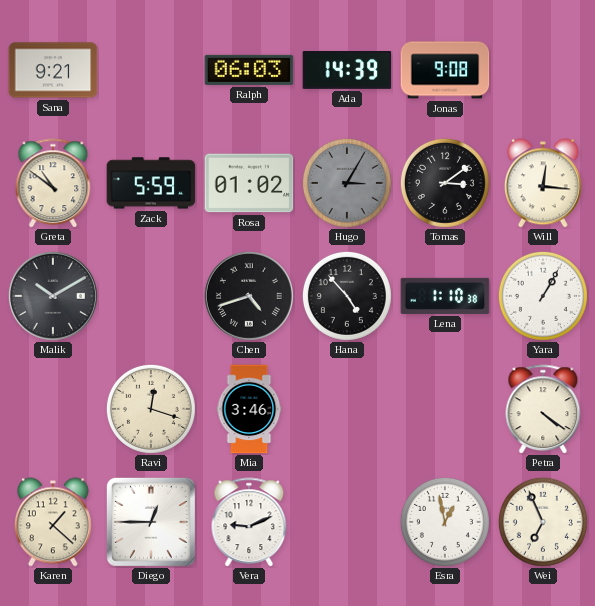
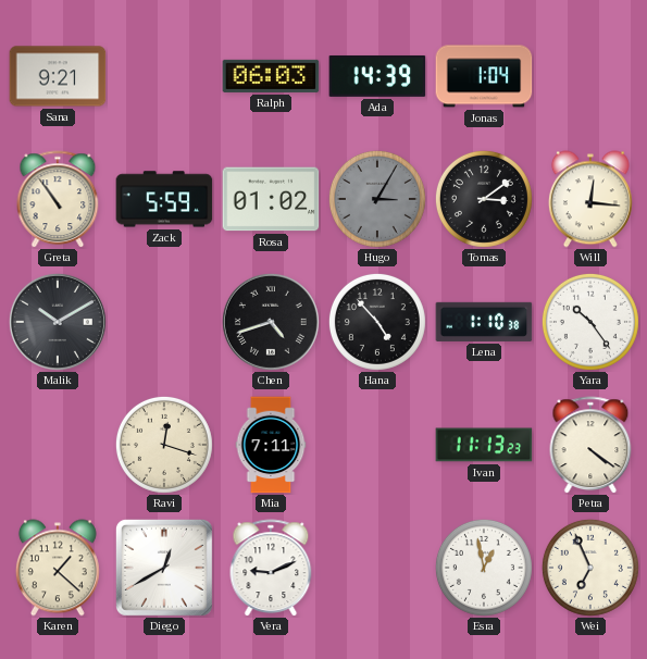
Jonas: 9:08 -> 1:04
Greta: 10:51 -> 10:54
Yara: 1:05 -> 10:24
Mia: 3:46 -> 7:11
Ivan: none -> 11:13
Diego: 12:45 -> 12:40
